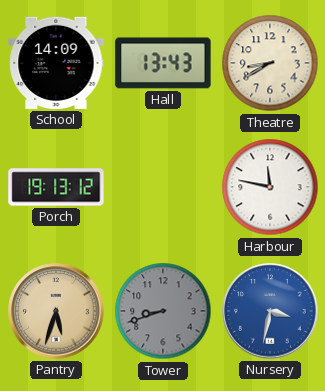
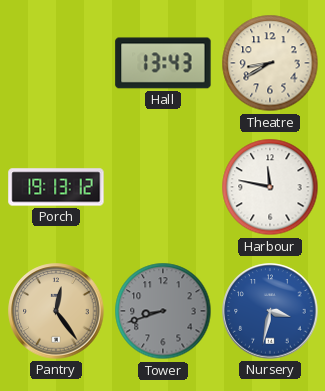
School: 14:09 -> none
Pantry: 5:33 -> 12:24
